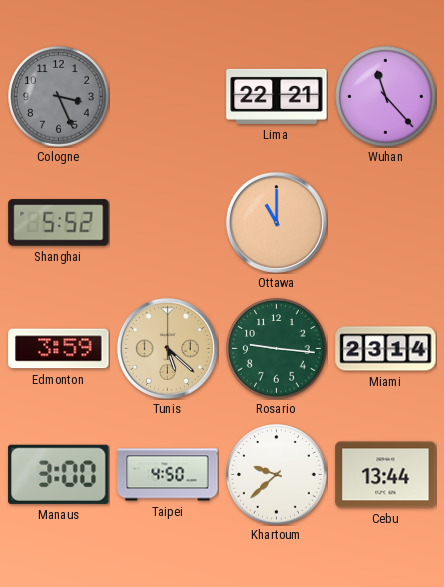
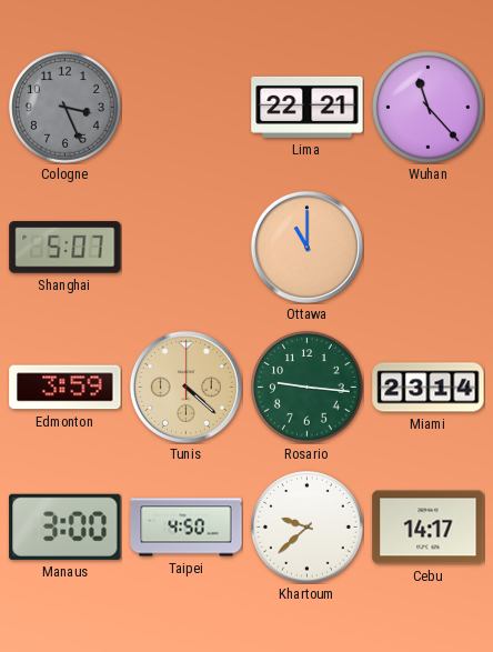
Shanghai: 5:52 -> 5:07
Tunis: 5:22 -> 4:22
Cebu: 13:44 -> 14:17
